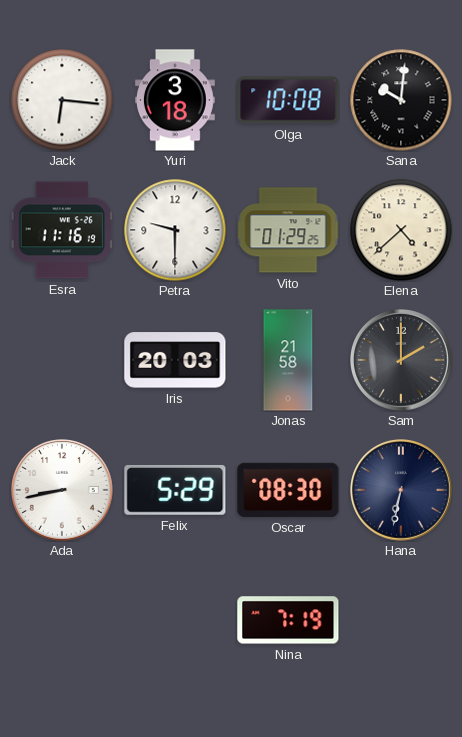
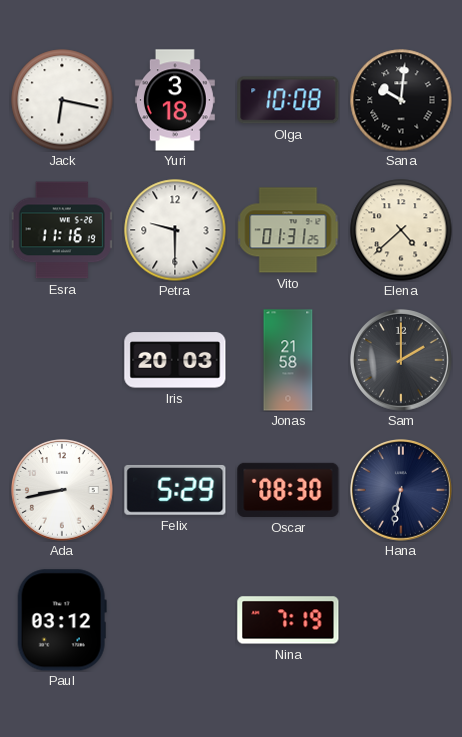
Jack: 6:16 -> 6:17
Vito: 01:29 -> 01:31
Paul: none -> 03:12
